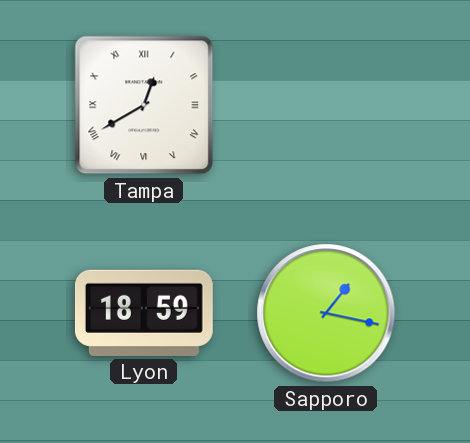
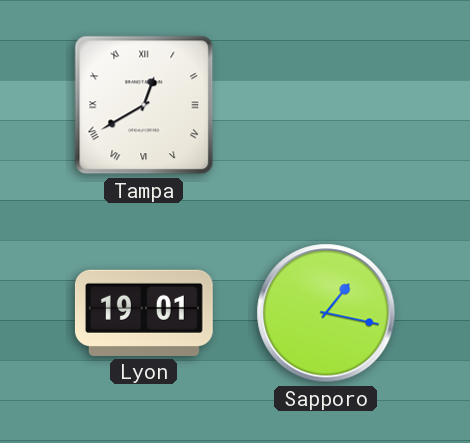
Lyon: 18:59 -> 19:01
